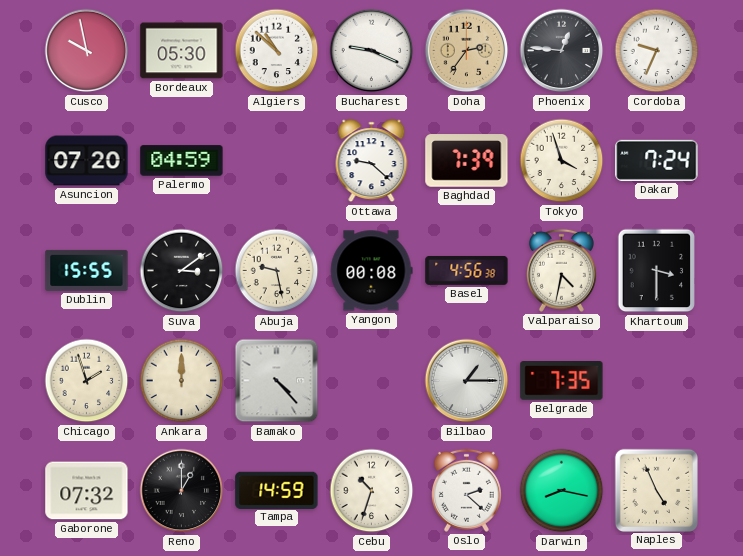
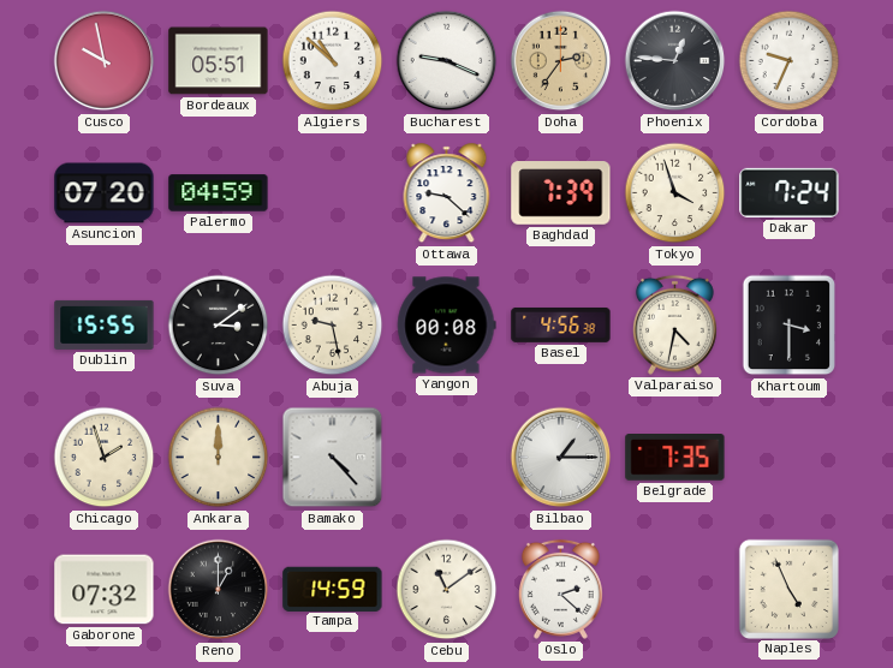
Bordeaux: 05:30 -> 05:51
Cebu: 10:33 -> 11:09
Darwin: 8:17 -> none
